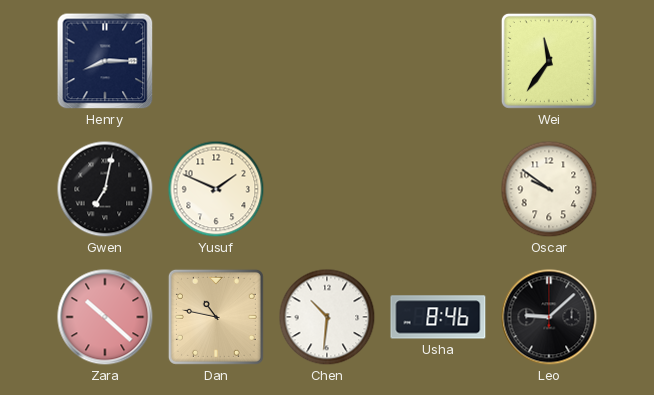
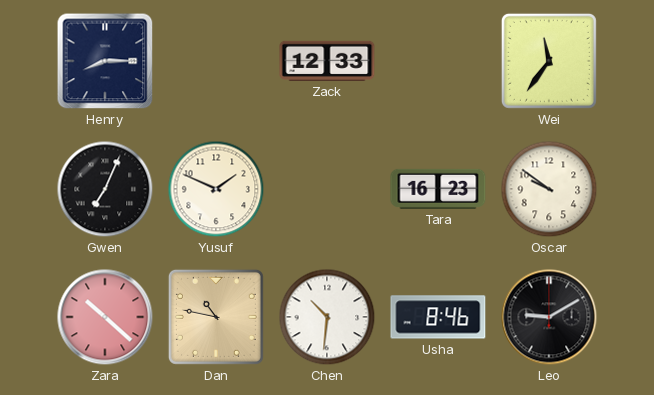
Zack: none -> 12:33
Gwen: 7:02 -> 7:04
Tara: none -> 16:23
Leo: 9:08 -> 9:10
